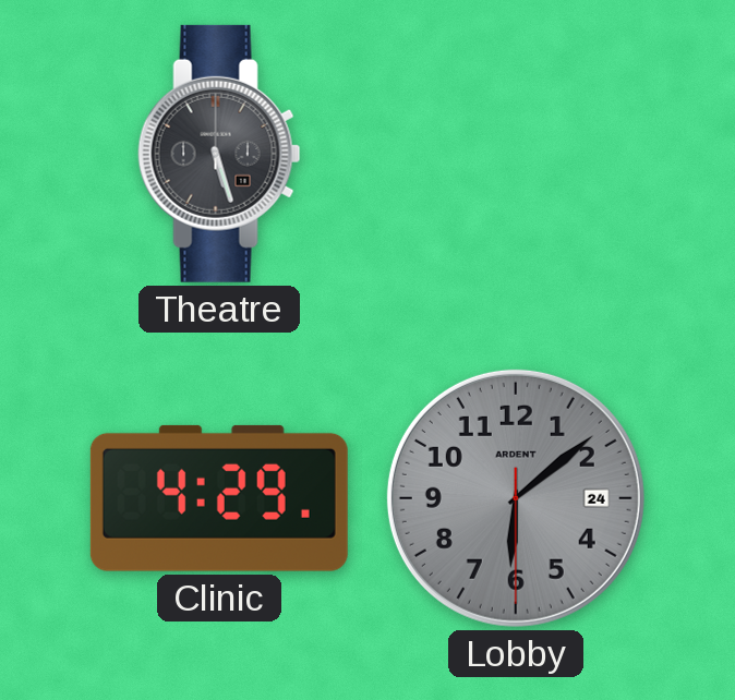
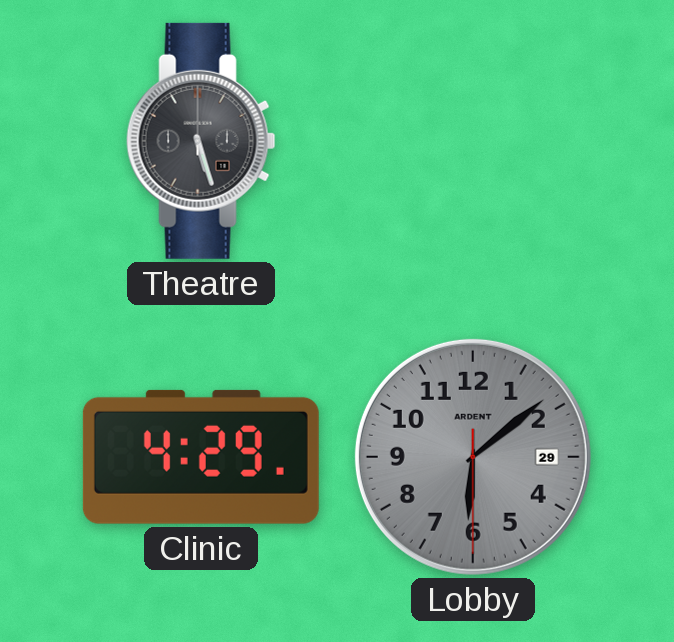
Lobby date: 24 -> 29
